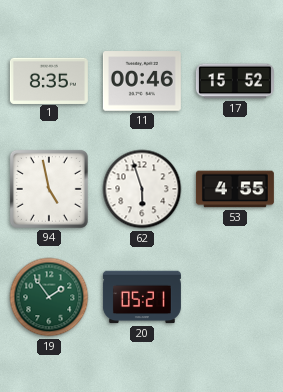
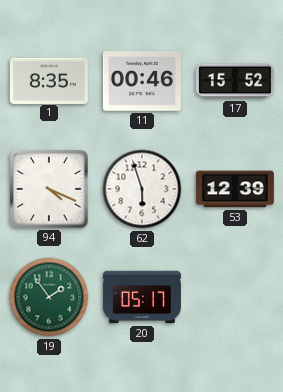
94: 4:58 -> 4:19
53: 4:55 -> 12:39
20: 05:21 -> 05:17
